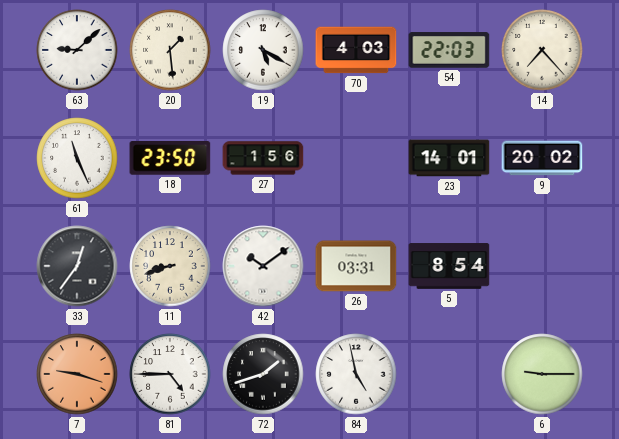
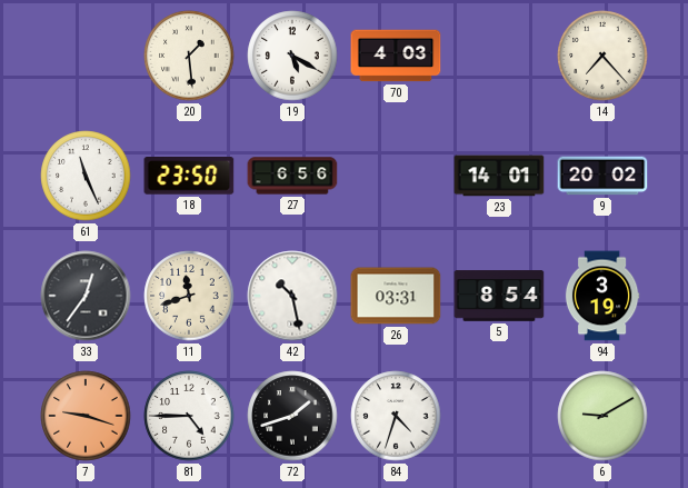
63: 9:08 -> none
54: 22:03 -> none
27: 1:56 -> 6:56
11: 8:42 -> 11:42
42: 10:09 -> 10:28
94: none -> 3:19
84: 4:58 -> 4:33
6: 9:15 -> 9:10
